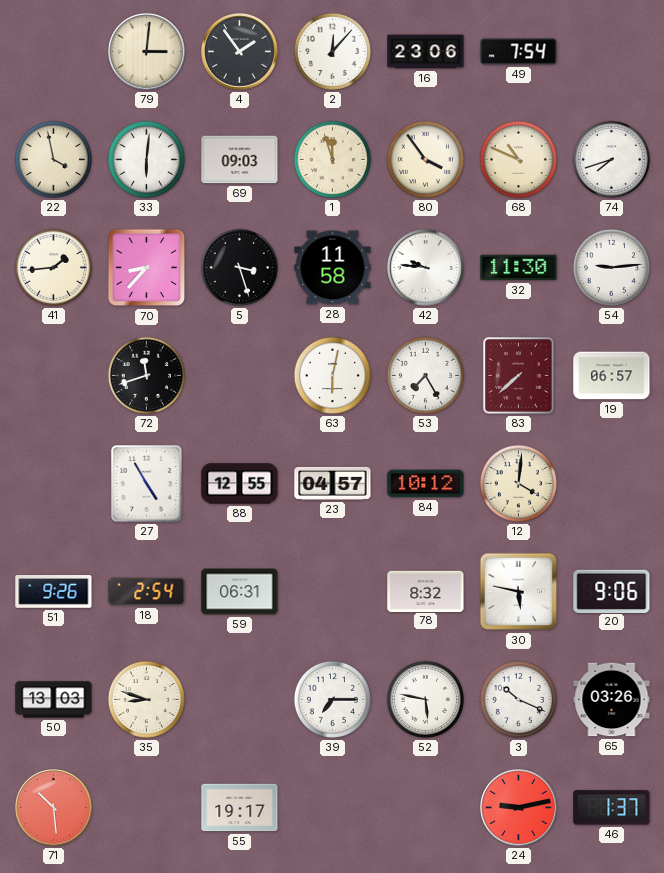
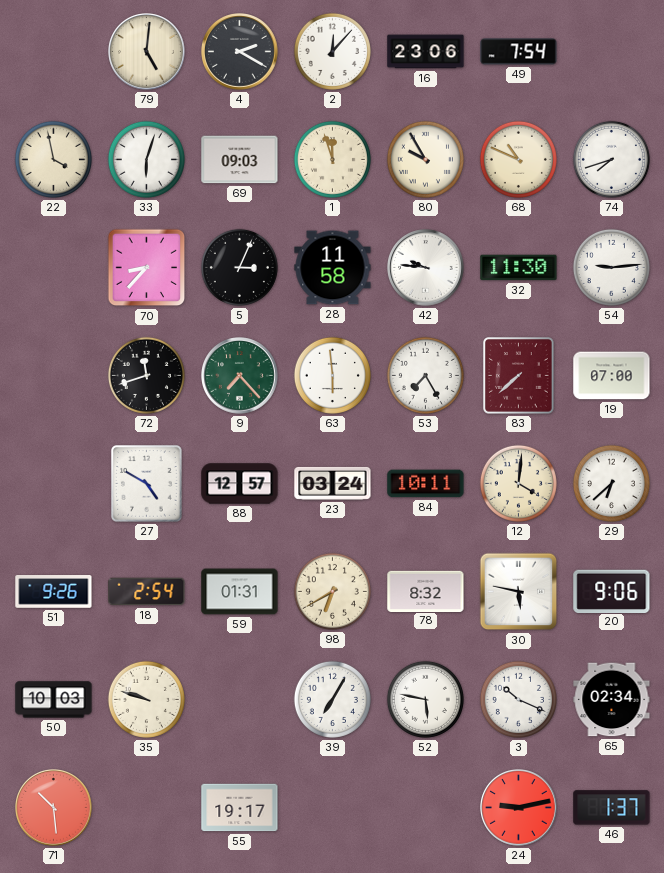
79: 3:01 -> 5:01
4: 1:54 -> 2:20
33: 6:01 -> 6:03
80: 3:54 -> 9:55
41: 1:44 -> none
5: 3:27 -> 3:04
9: none -> 7:23
63: 6:02 -> 5:59
19: 06:57 -> 07:00
27: 4:55 -> 4:50
88: 12:55 -> 12:57
23: 04:57 -> 03:24
84: 10:12 -> 10:11
29: none -> 6:38
59: 06:31 -> 01:31
98: none -> 6:40
50: 13:03 -> 10:03
35: 8:48 -> 9:48
39: 7:15 -> 7:05
65: 03:26 -> 02:34
